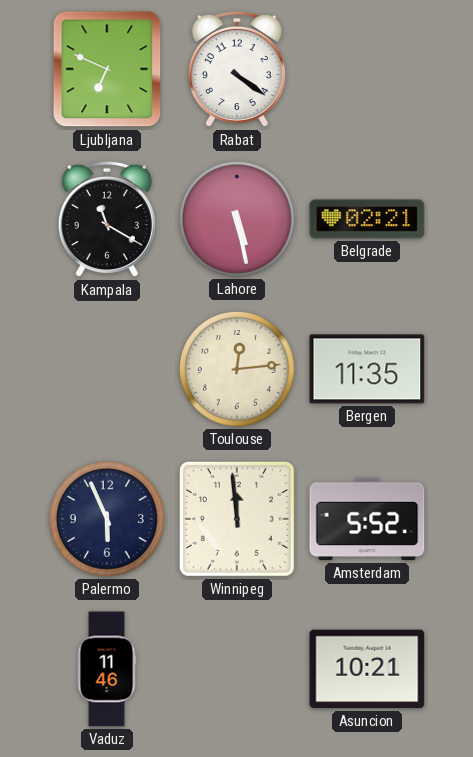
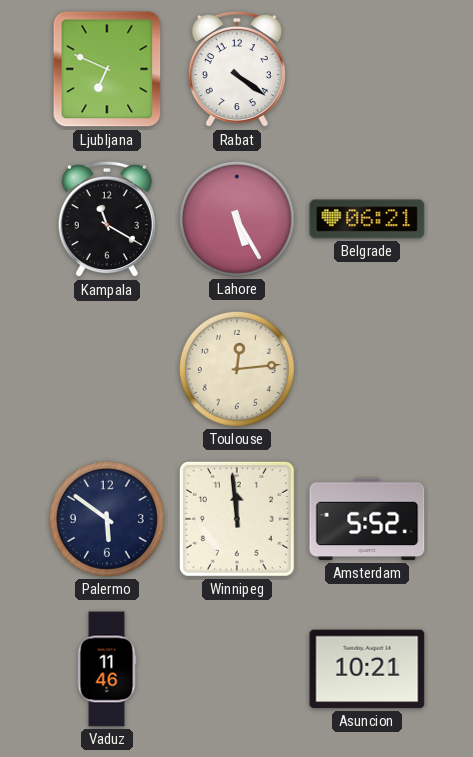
Lahore: 5:28 -> 5:25
Belgrade: 02:21 -> 06:21
Bergen: 11:35 -> none
Palermo: 5:56 -> 5:51
